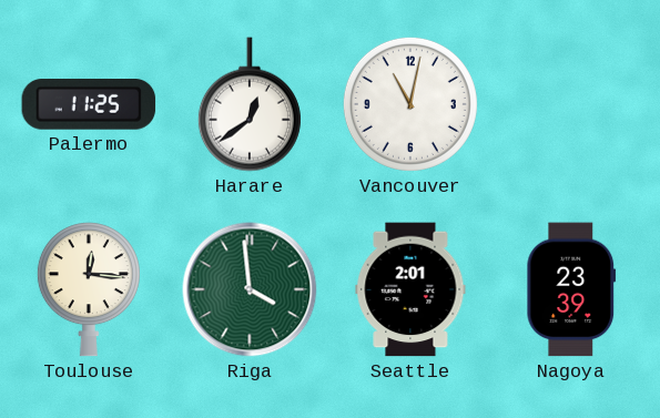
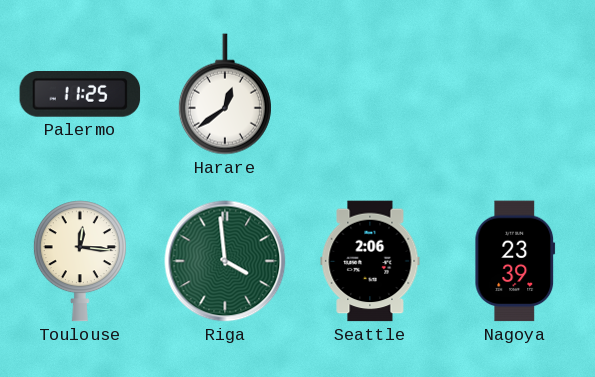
Vancouver: 11:02 -> none
Seattle: 2:01 -> 2:06
